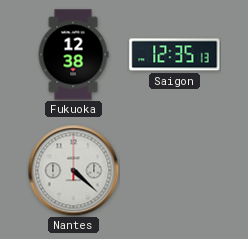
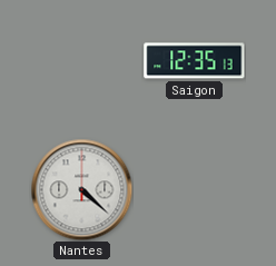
Fukuoka: 12:38 -> none
